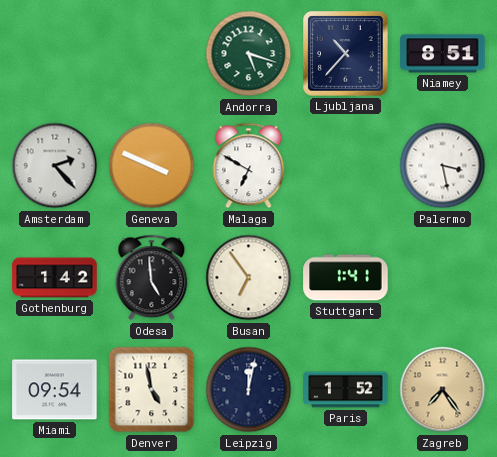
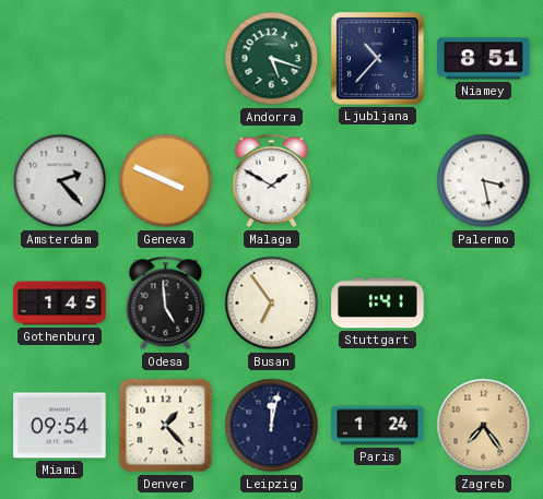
Malaga: 6:50 -> 1:50
Gothenburg: 1:42 -> 1:45
Denver: 4:58 -> 1:23
Paris: 1:52 -> 1:24
